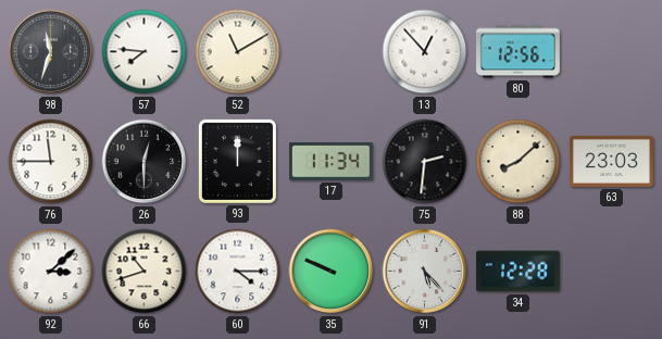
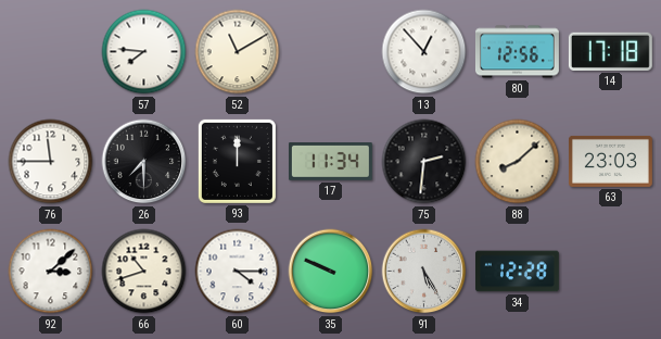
98: 11:33 -> none
14: none -> 17:18
26: 12:30 -> 7:30
91: 5:23 -> 5:25
